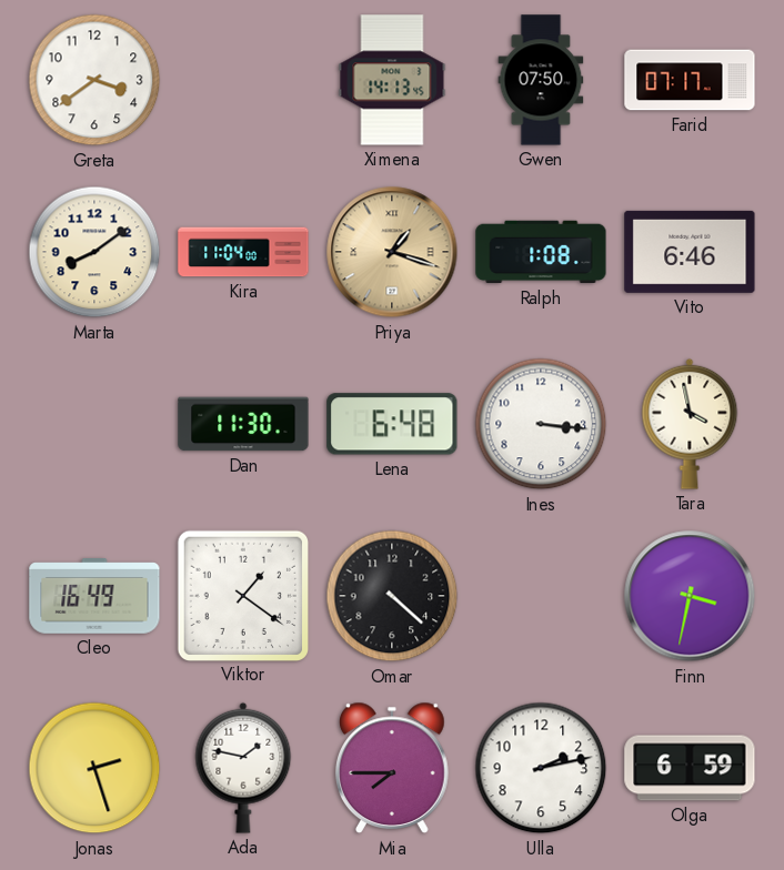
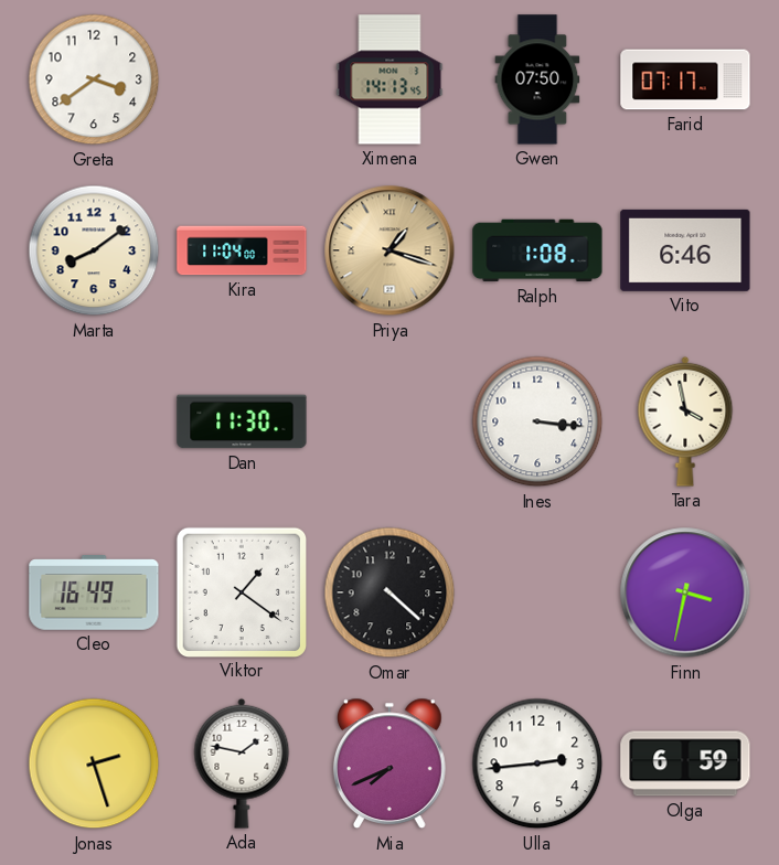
Lena: 6:48 -> none
Mia: 7:45 -> 7:41
Ulla: 2:13 -> 2:44
